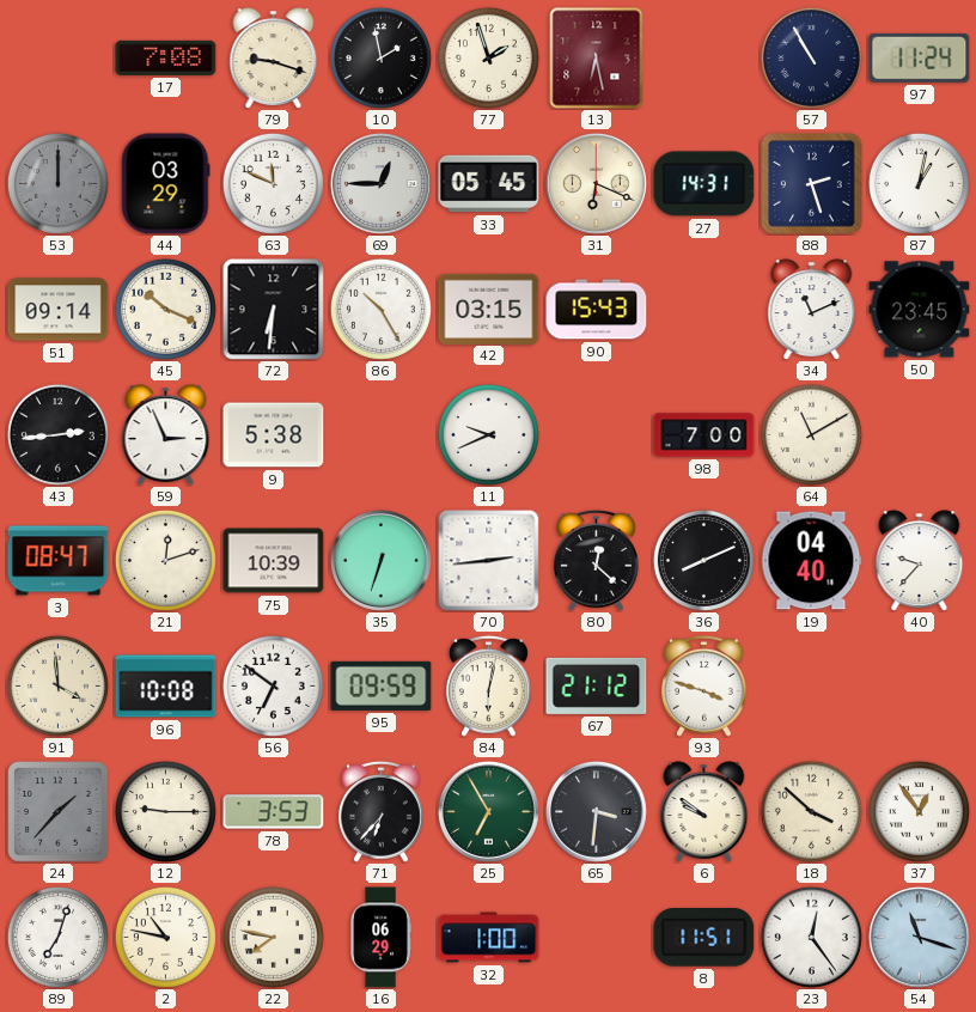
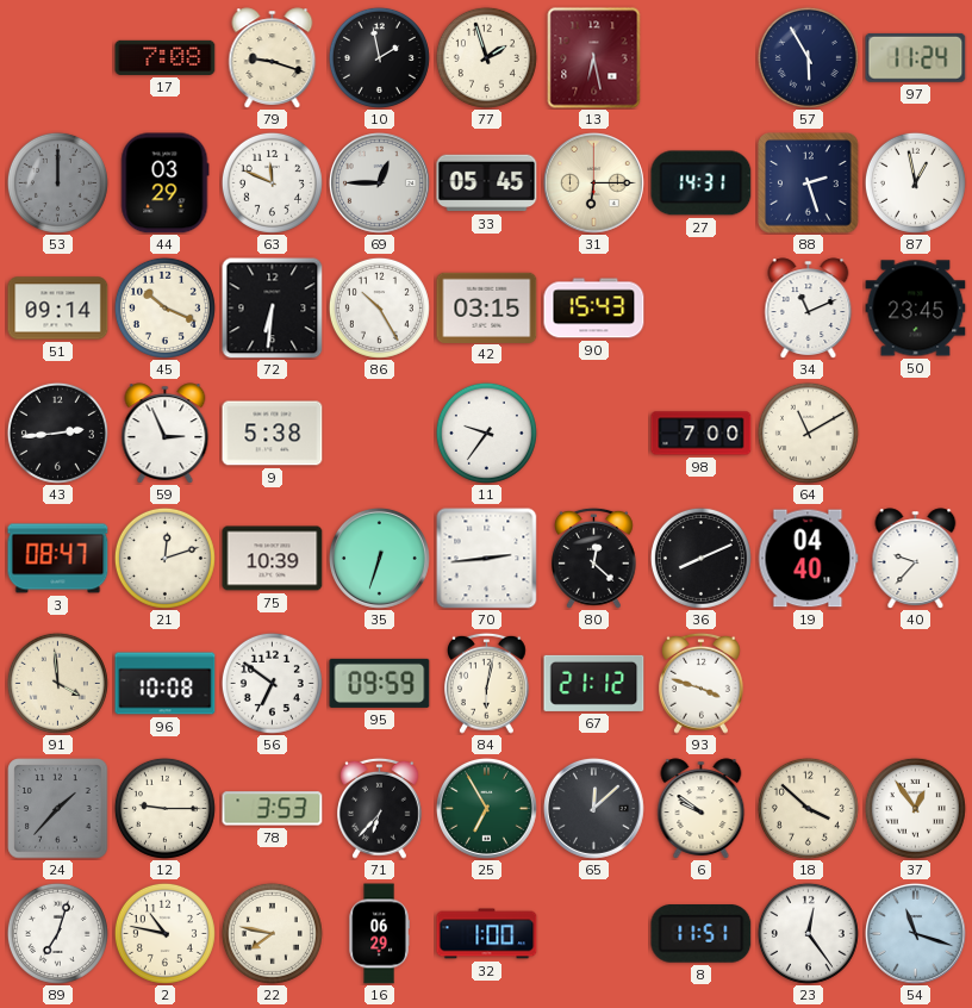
57: 10:55 -> 5:55
31: 6:19 -> 6:15
87: 1:02 -> 12:58
11: 9:41 -> 9:36
65: 3:31 -> 12:08
